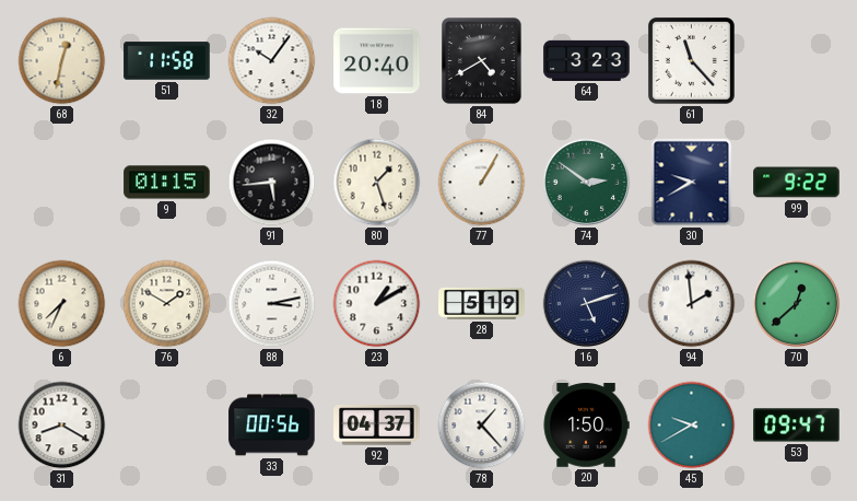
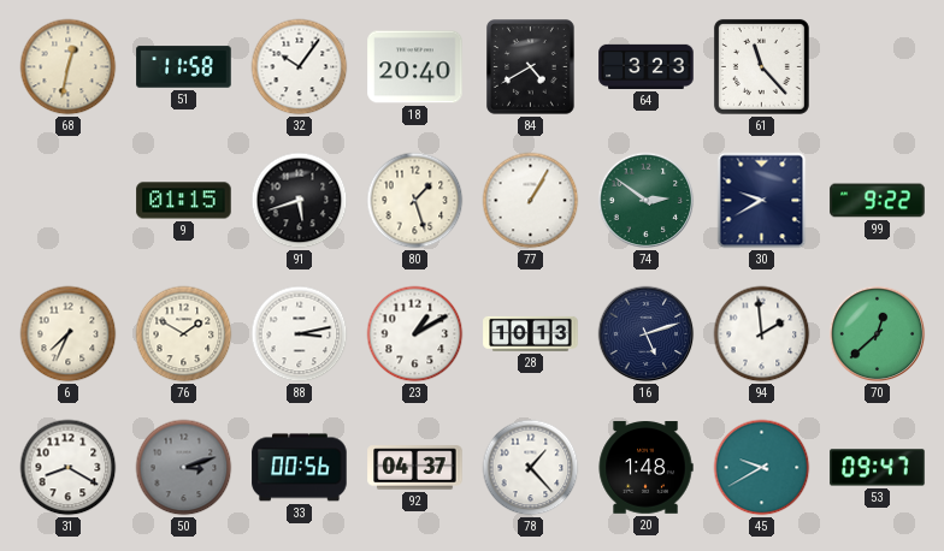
91: 5:44 -> 5:42
28: 5:19 -> 10:13
50: none -> 3:12
20: 1:50 -> 1:48
